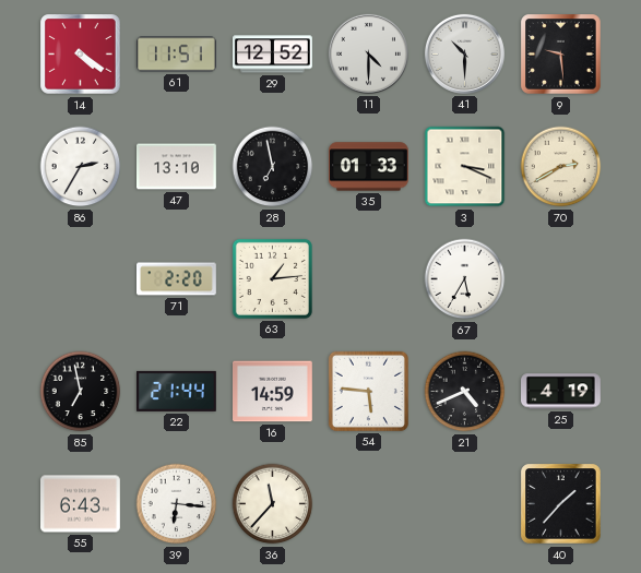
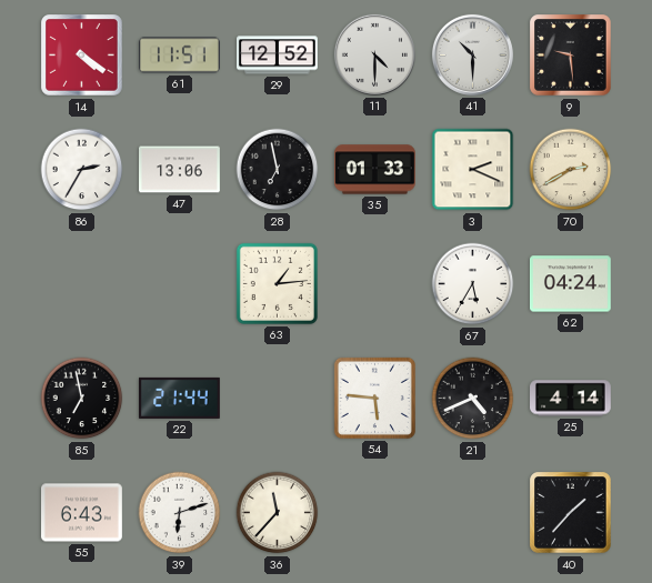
47: 13:10 -> 13:06
3: 3:19 -> 2:19
71: 2:20 -> none
62: none -> 04:24
16: 14:59 -> none
25: 4:19 -> 4:14
39: 6:16 -> 6:12
